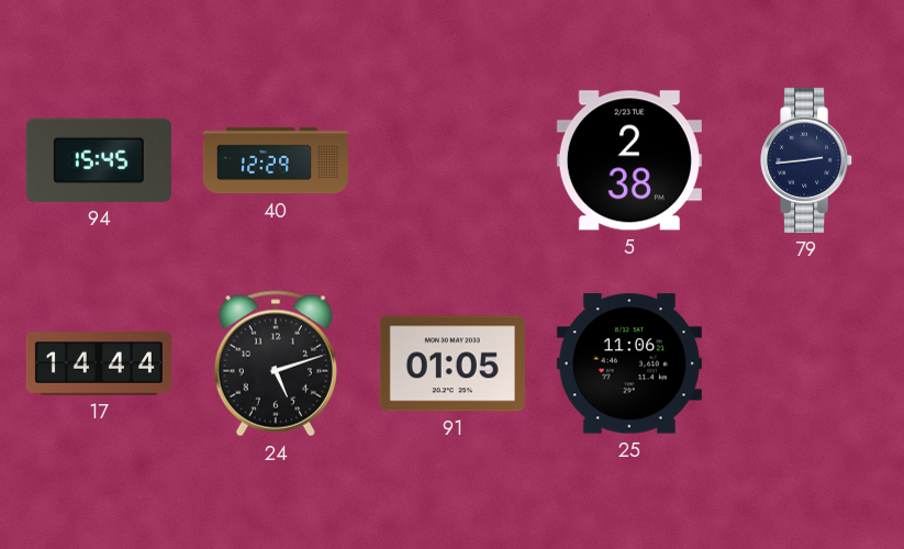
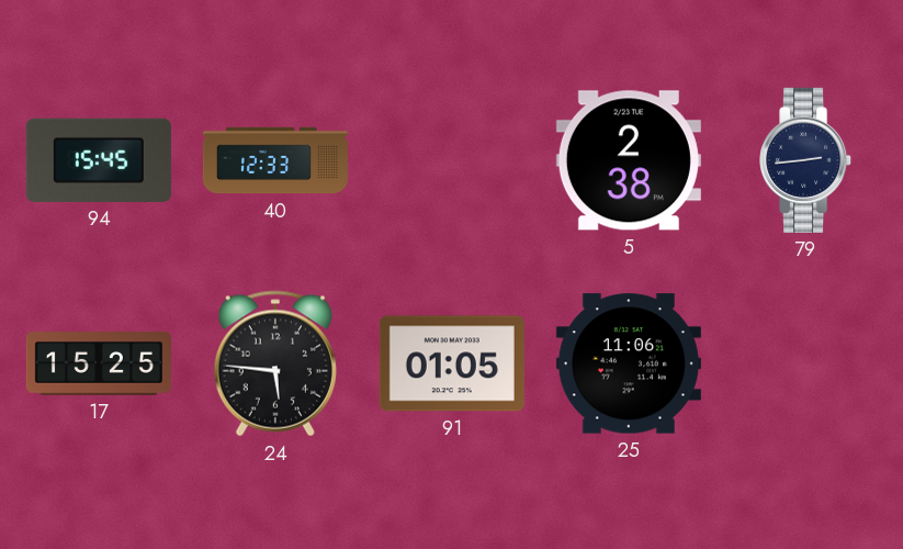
40: 12:29 -> 12:33
17: 14:44 -> 15:25
24: 5:12 -> 5:46
